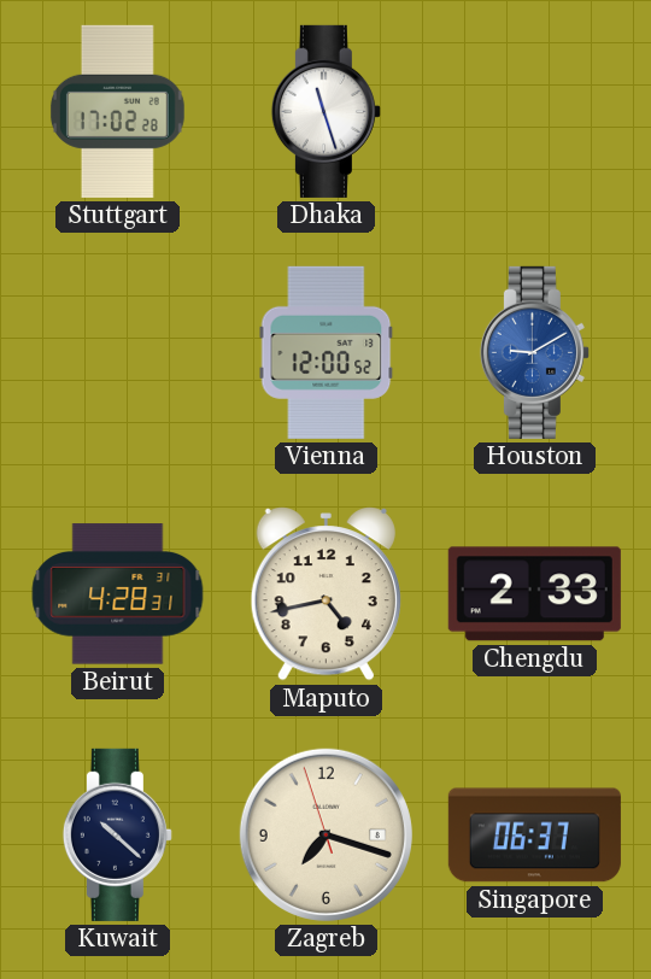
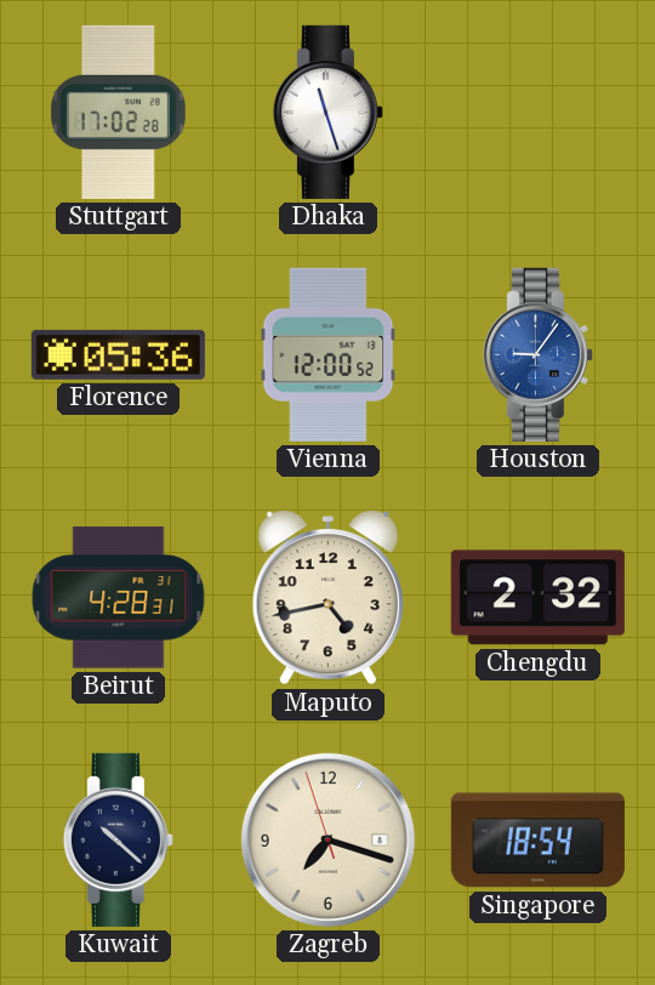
Florence: none -> 05:36
Houston: 9:10 -> 9:06
Chengdu: 2:33 -> 2:32
Singapore: 06:37 -> 18:54
